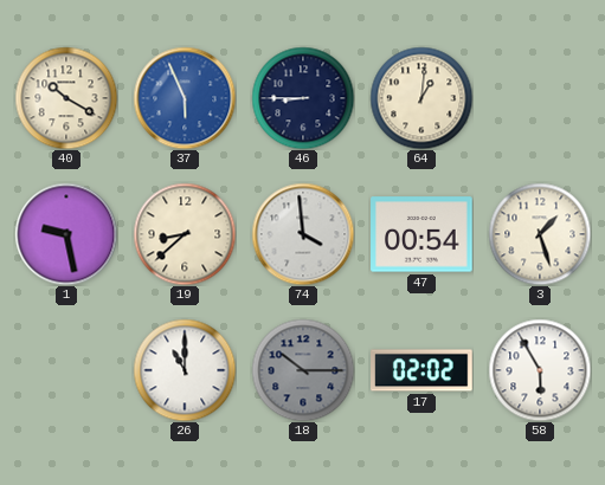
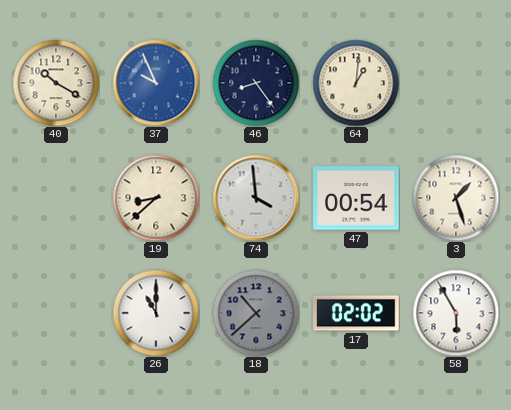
37: 5:56 -> 9:56
46: 8:45 -> 8:24
1: 9:28 -> none
18: 10:15 -> 10:38
